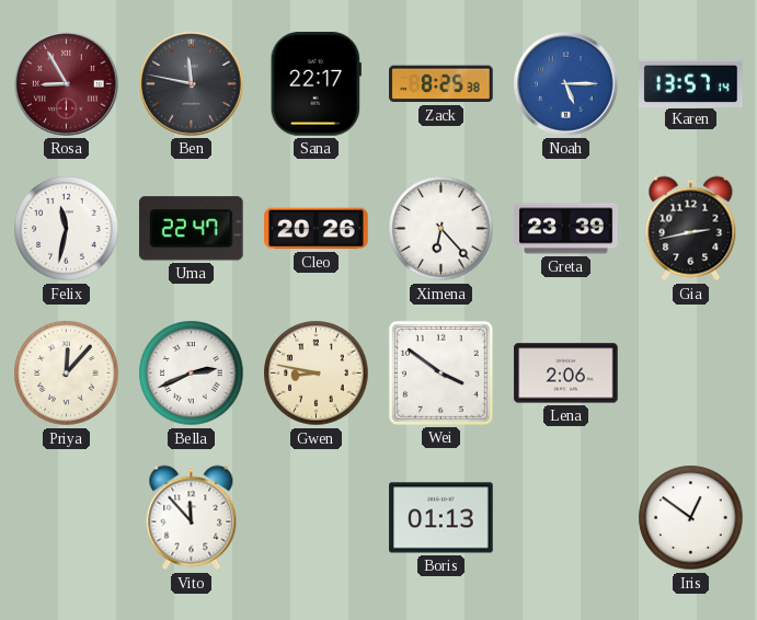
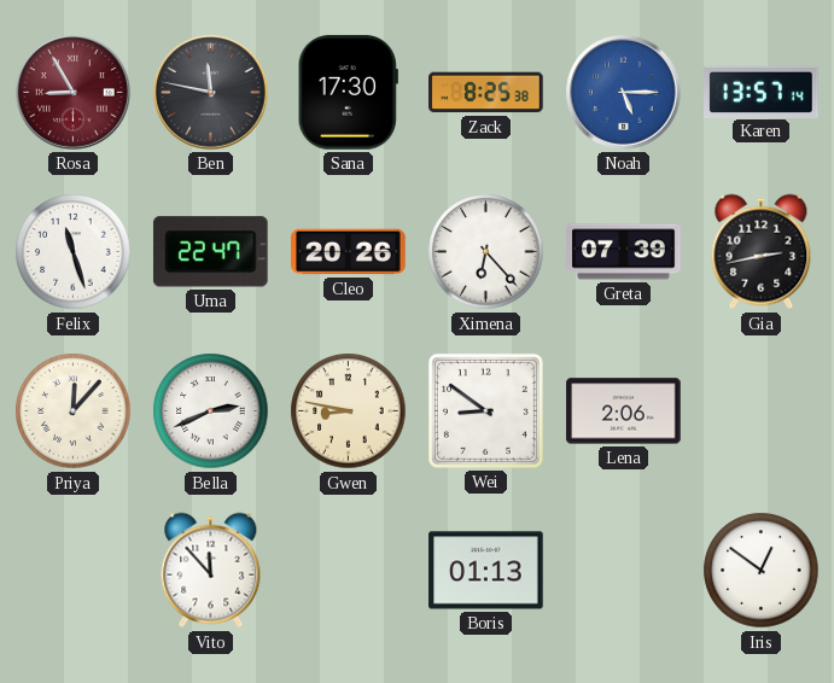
Sana: 22:17 -> 17:30
Felix: 11:32 -> 11:27
Greta: 23:39 -> 07:39
Wei: 3:51 -> 8:51
